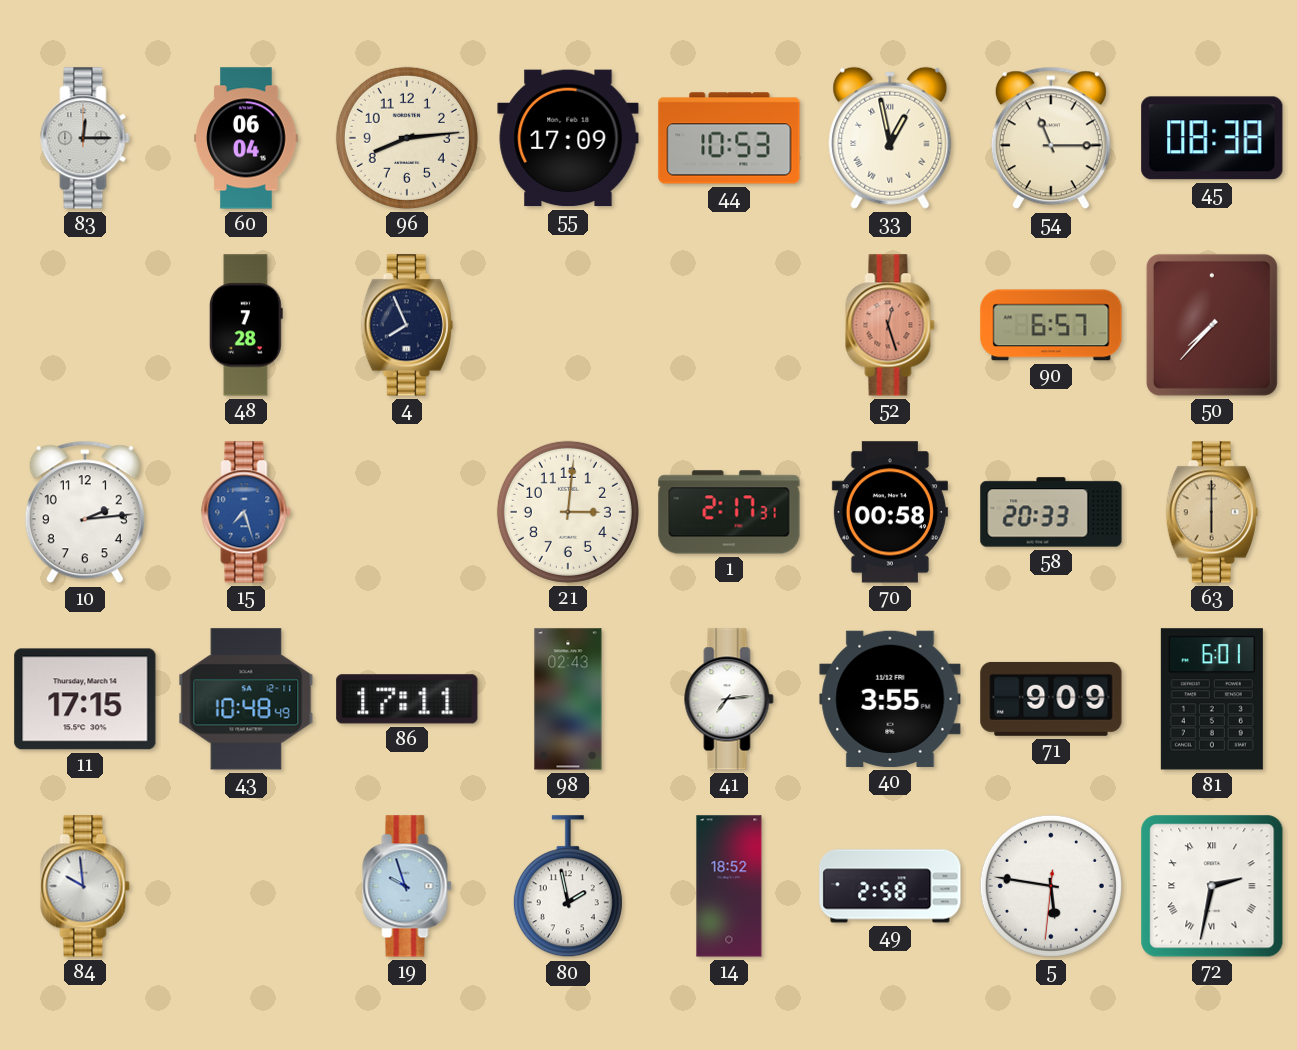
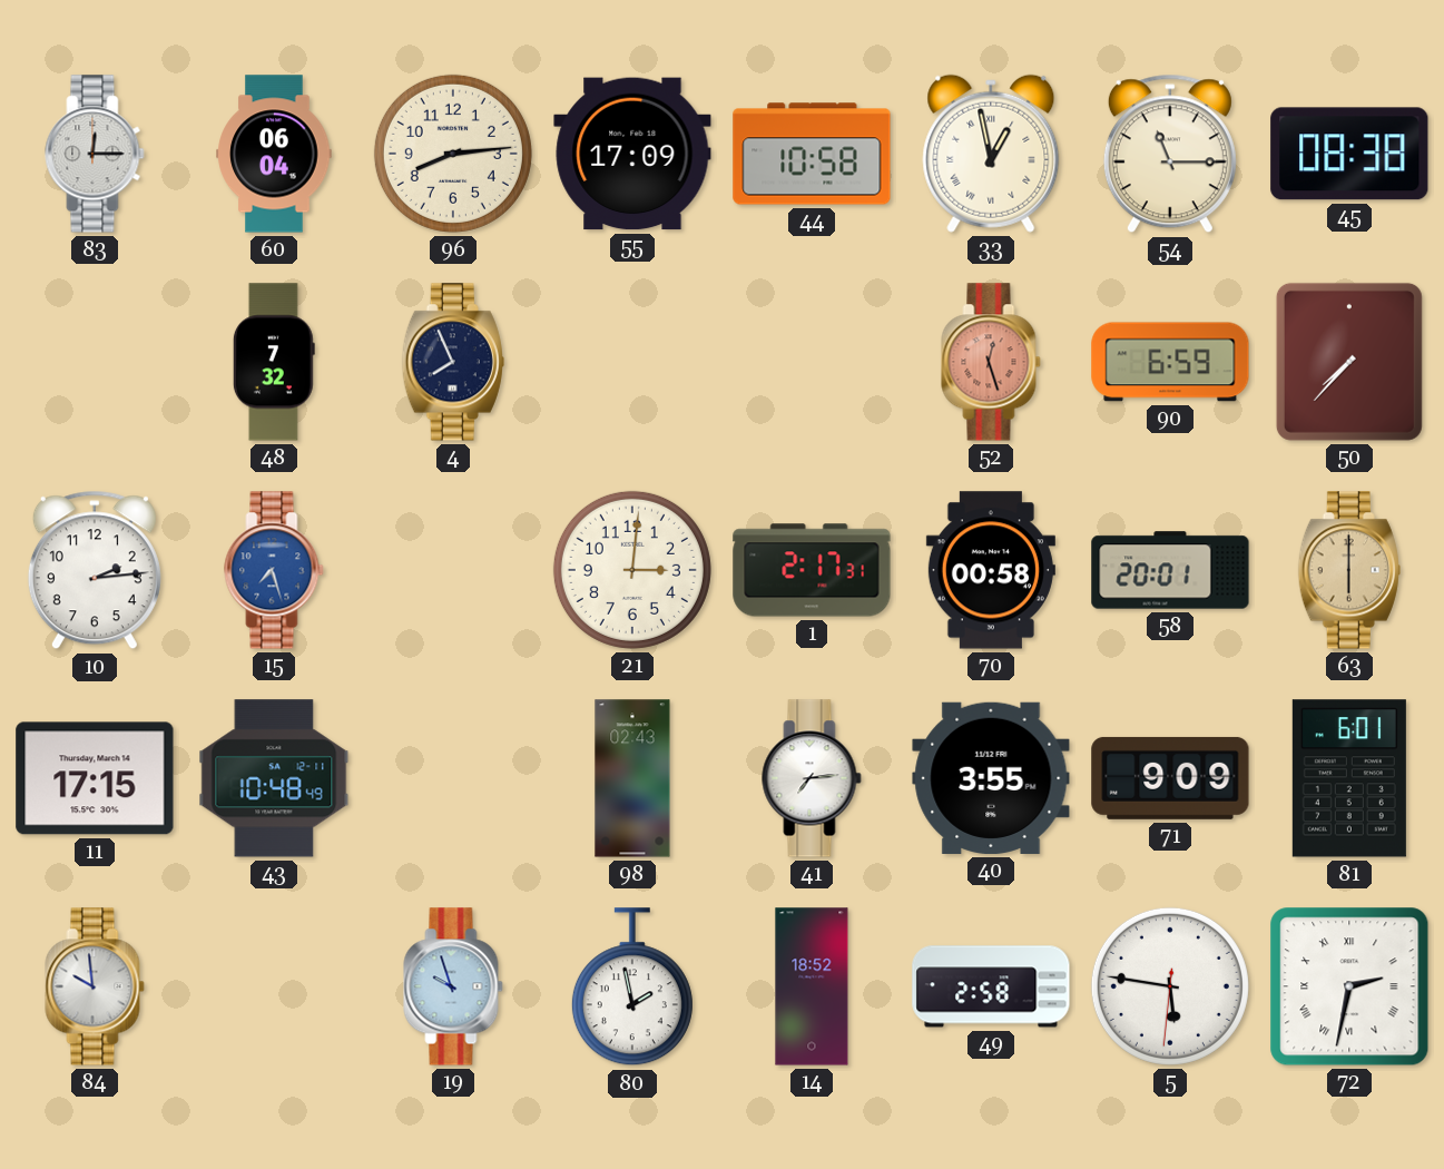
44: 10:53 -> 10:58
48: 7:28 -> 7:32
90: 6:57 -> 6:59
58: 20:33 -> 20:01
86: 17:11 -> none
